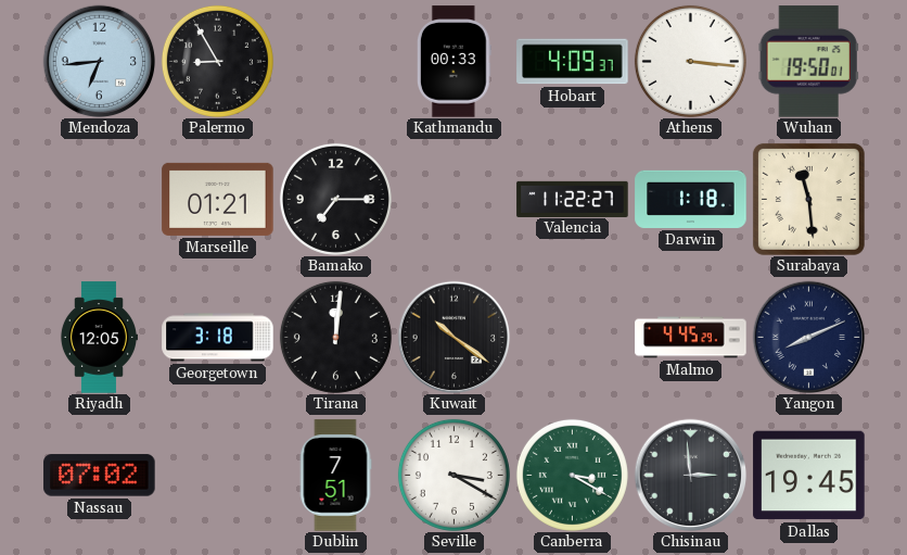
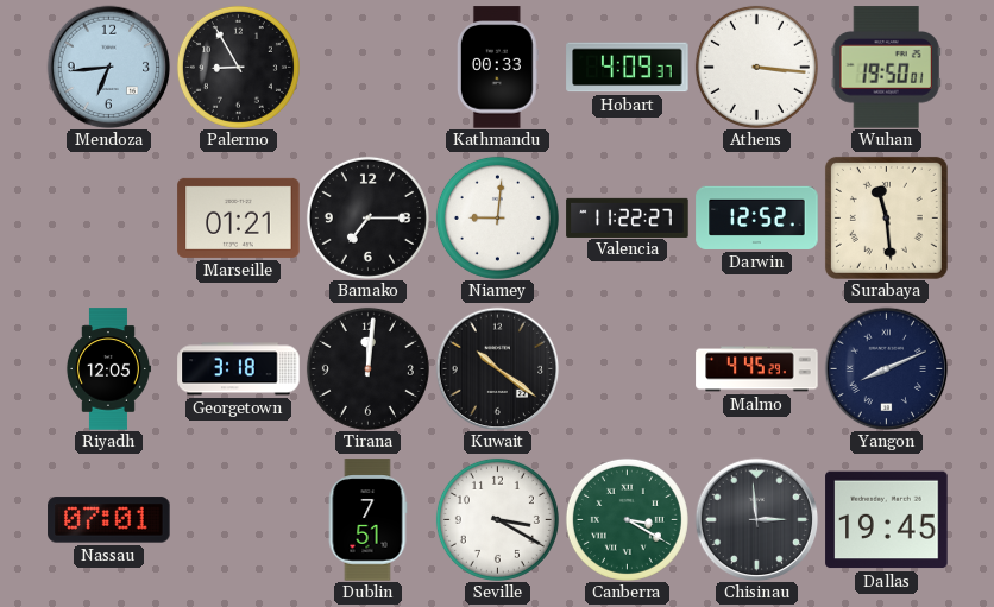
Niamey: none -> 9:01
Darwin: 1:18 -> 12:52
Nassau: 07:02 -> 07:01
